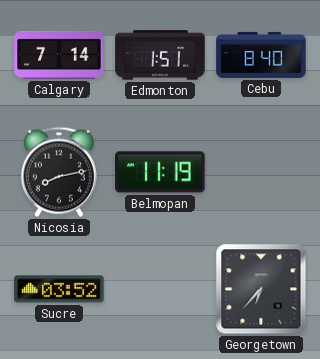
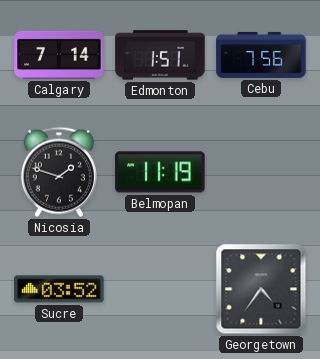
Cebu: 8:40 -> 7:56
Nicosia: 8:13 -> 1:48
Georgetown: 6:37 -> 4:36
